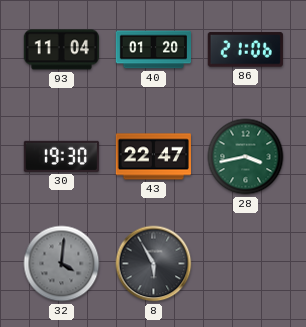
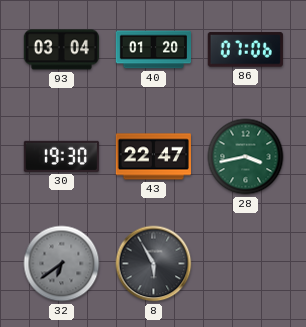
93: 11:04 -> 03:04
86: 21:06 -> 07:06
32: 4:01 -> 6:39
